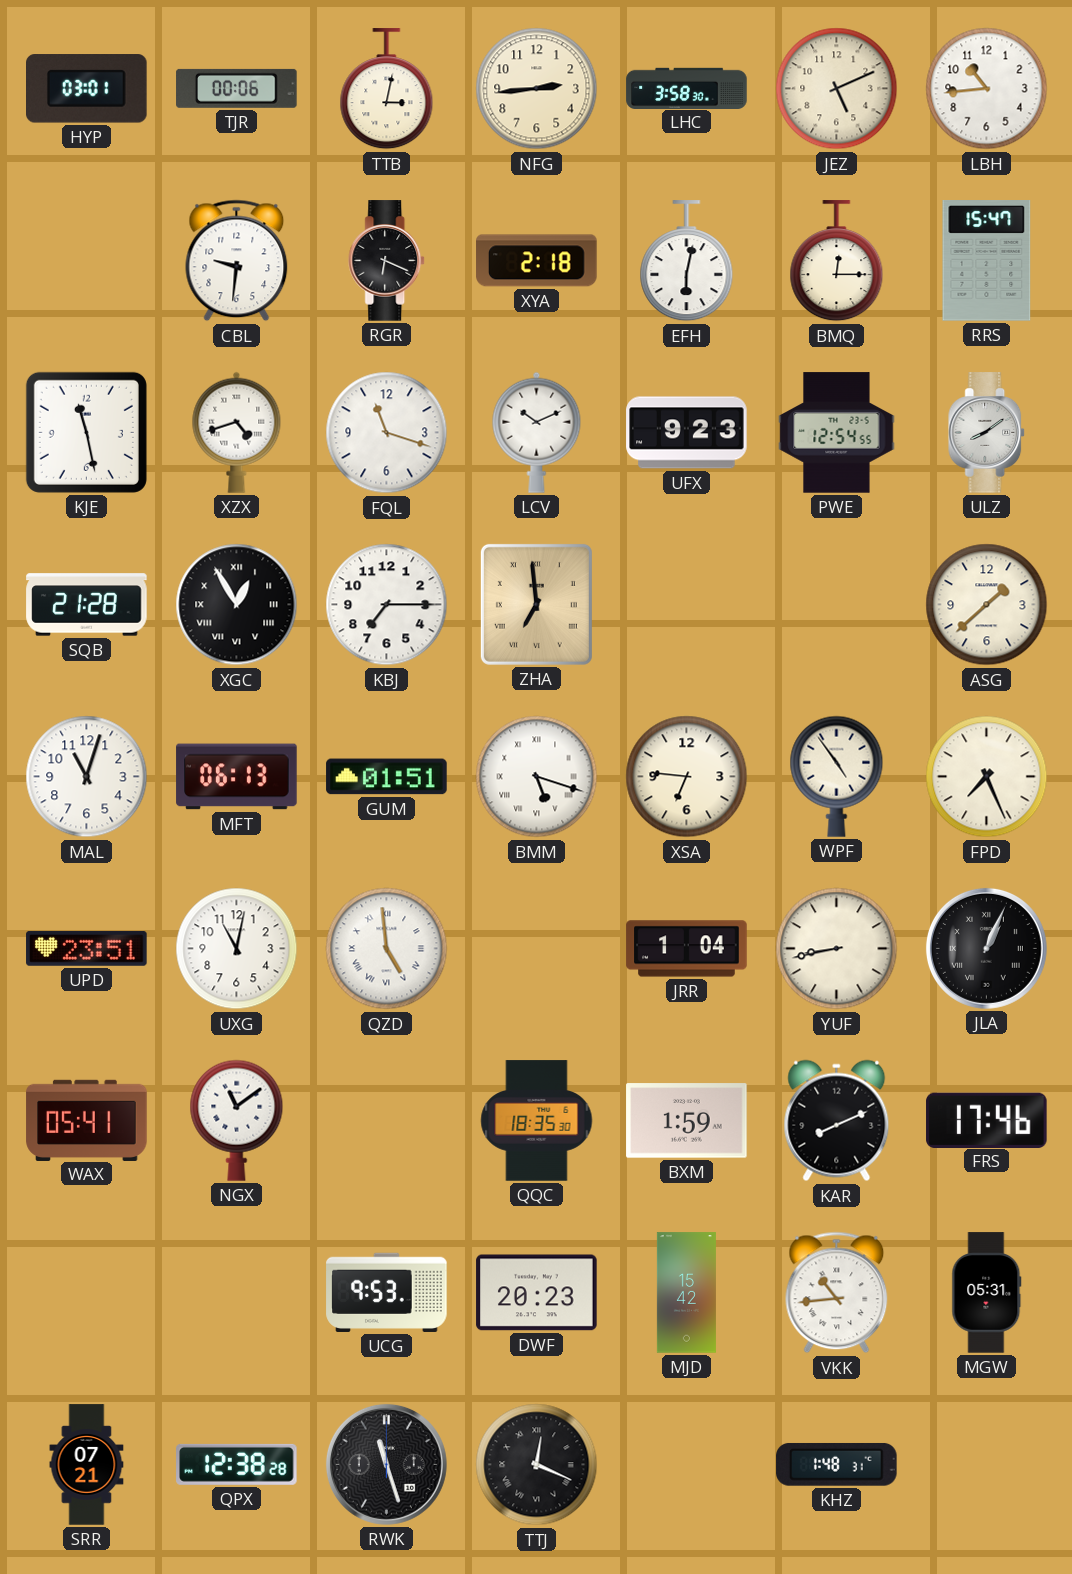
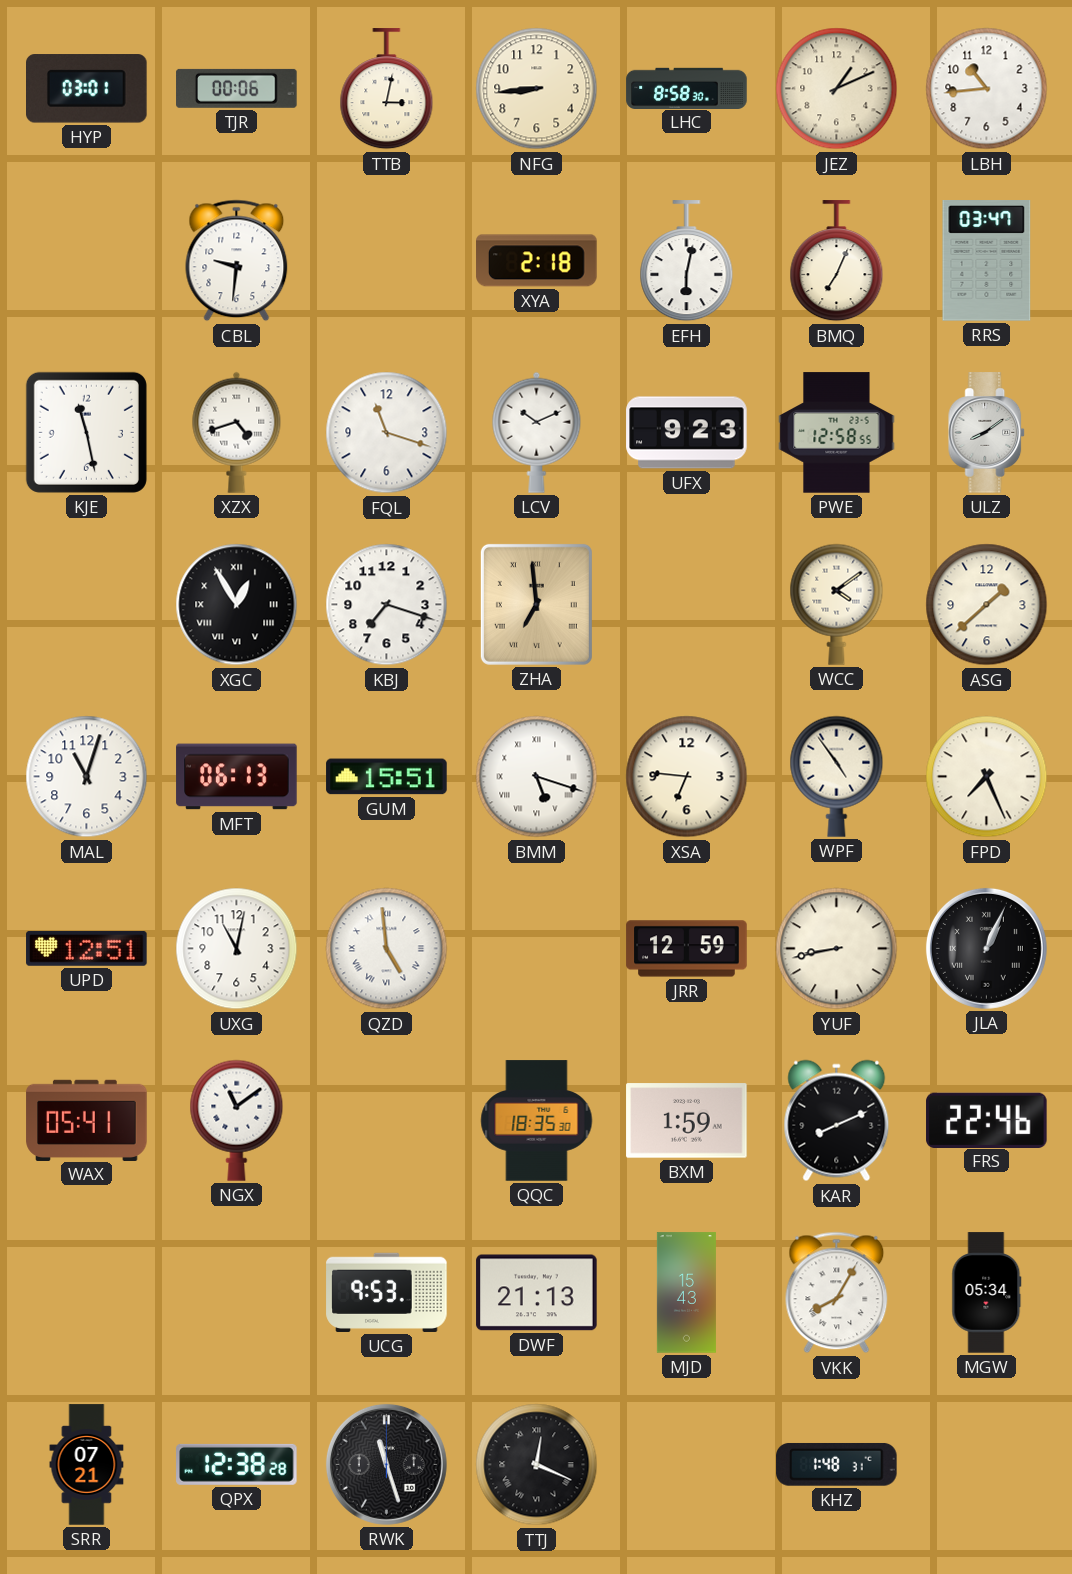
NFG: 2:44 -> 8:44
LHC: 3:58 -> 8:58
JEZ: 5:11 -> 1:11
RGR: 6:19 -> none
BMQ: 12:15 -> 7:04
RRS: 15:47 -> 03:47
PWE: 12:54 -> 12:58
SQB: 21:28 -> none
KBJ: 7:15 -> 7:18
WCC: none -> 4:09
GUM: 01:51 -> 15:51
UPD: 23:51 -> 12:51
JRR: 1:04 -> 12:59
FRS: 17:46 -> 22:46
DWF: 20:23 -> 21:13
MJD: 15:42 -> 15:43
VKK: 10:44 -> 8:05
MGW: 05:31 -> 05:34
